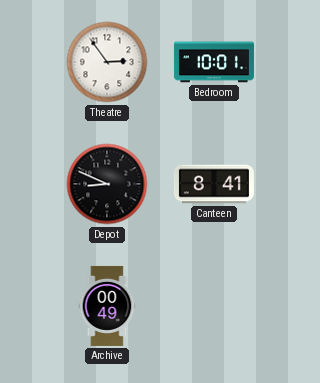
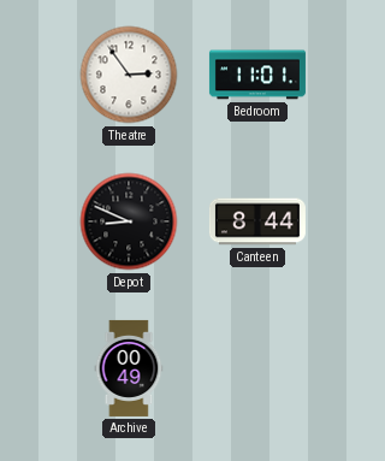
Bedroom: 10:01 -> 11:01
Canteen: 8:41 -> 8:44
